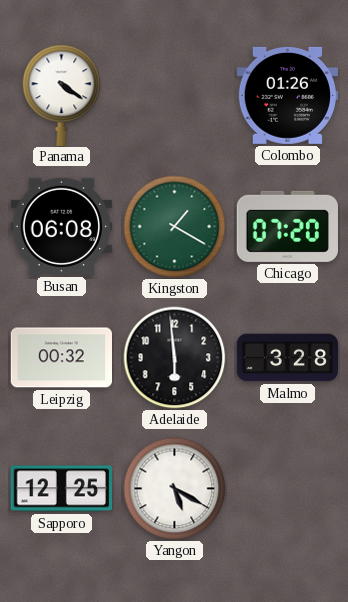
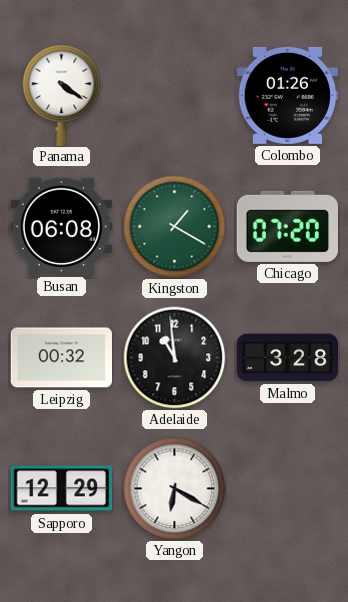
Adelaide: 5:59 -> 10:59
Sapporo: 12:25 -> 12:29
Yangon: 5:20 -> 6:20
